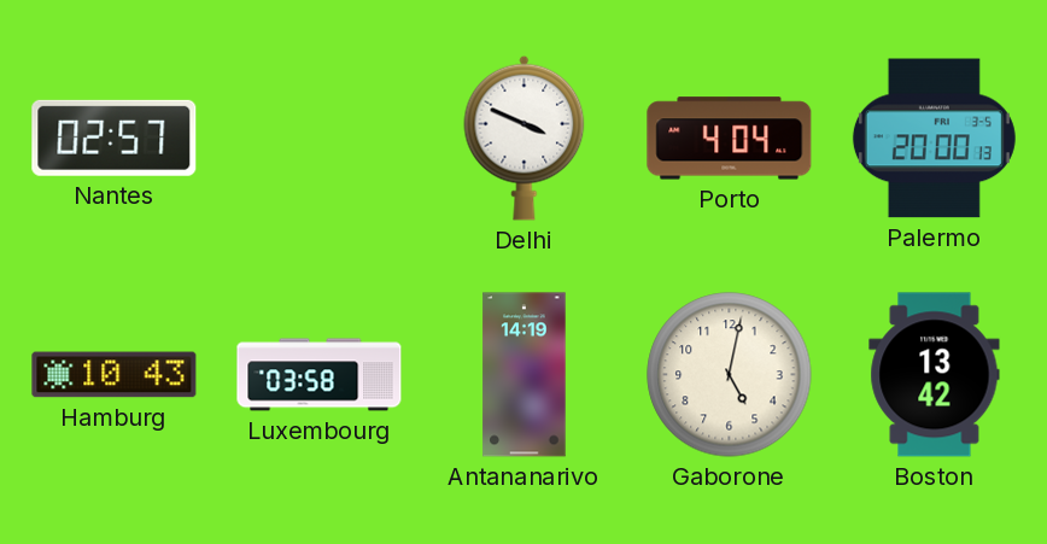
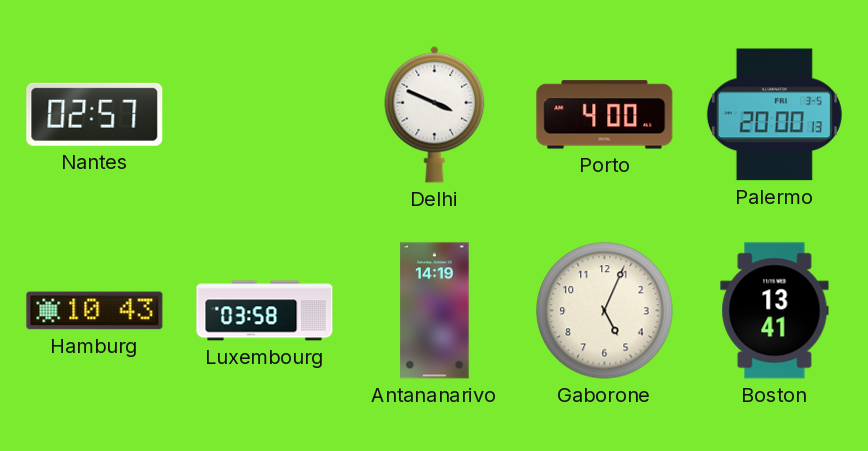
Porto: 4:04 -> 4:00
Gaborone: 5:02 -> 5:04
Boston: 13:42 -> 13:41
